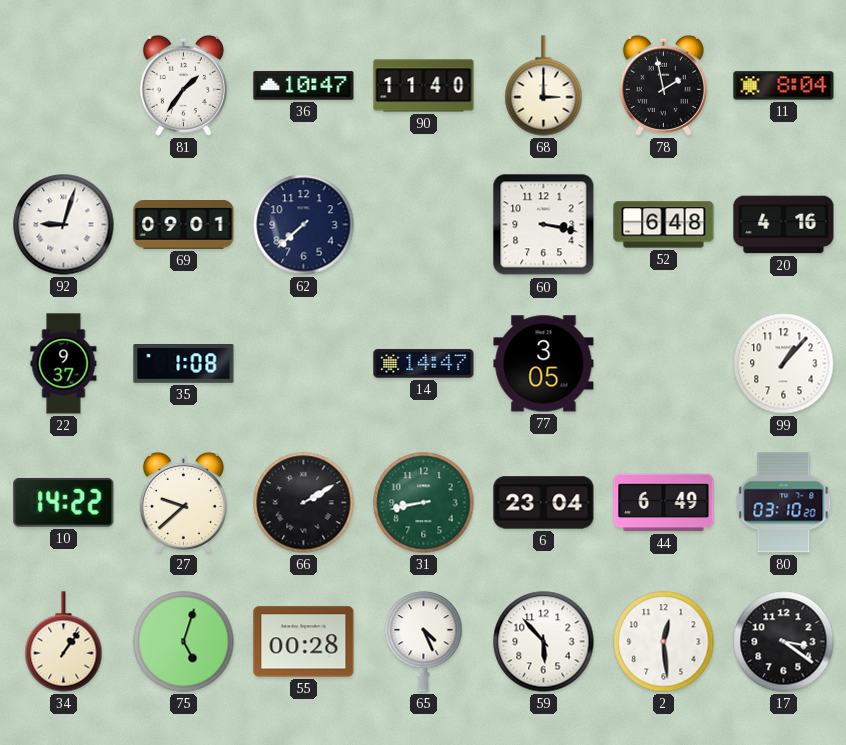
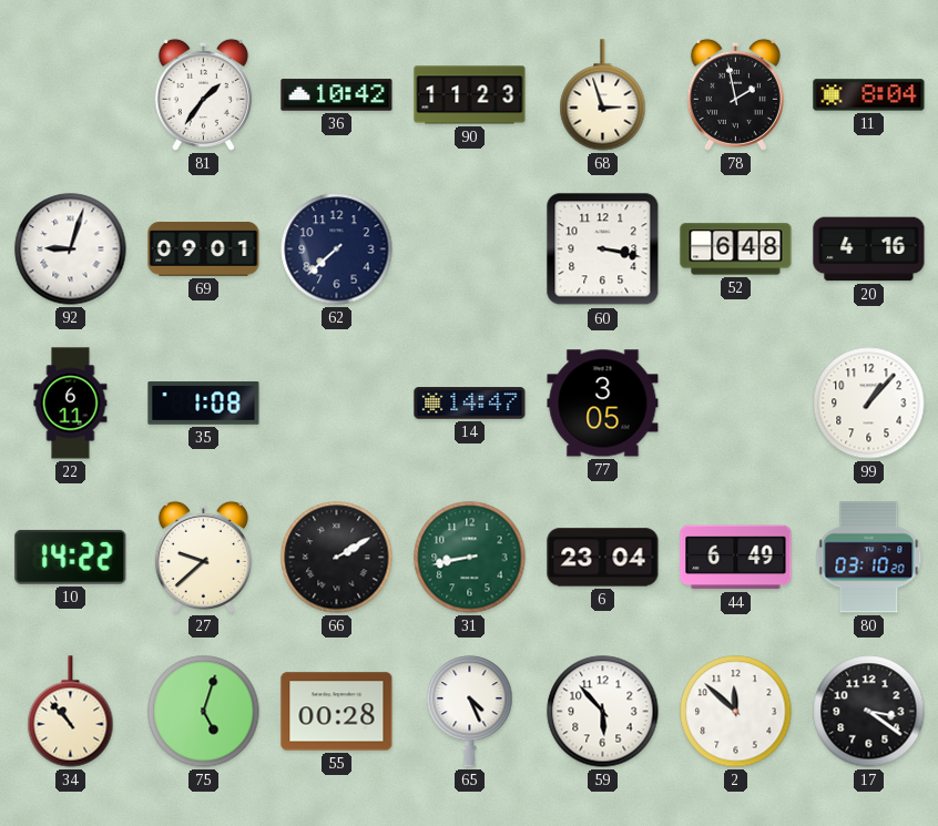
36: 10:47 -> 10:42
90: 11:40 -> 11:23
68: 3:00 -> 2:57
22: 9:37 -> 6:11
34: 1:06 -> 10:53
2: 12:29 -> 11:52
